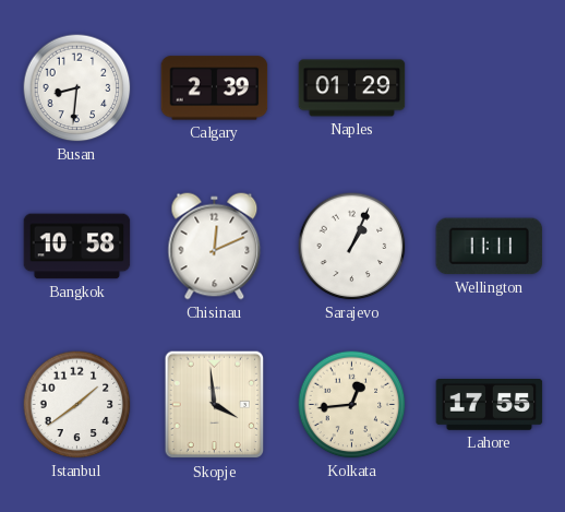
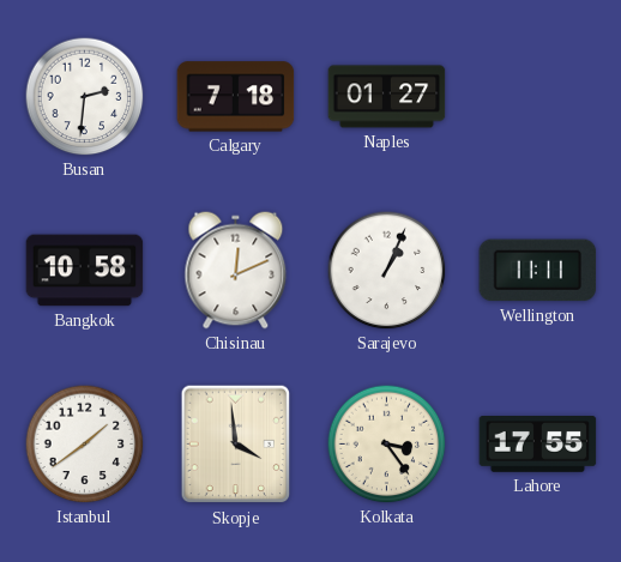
Busan: 8:31 -> 2:31
Calgary: 2:39 -> 7:18
Naples: 01:29 -> 01:27
Kolkata: 12:44 -> 3:24
